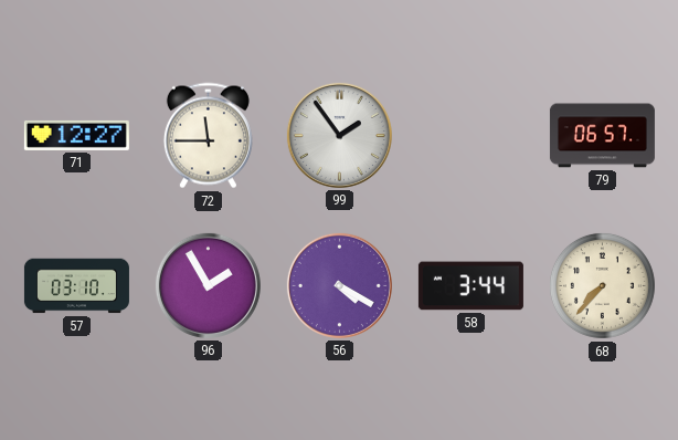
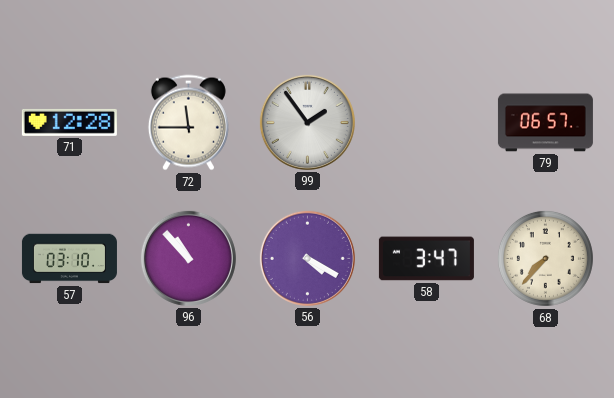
71: 12:27 -> 12:28
96: 1:55 -> 10:53
58: 3:44 -> 3:47
